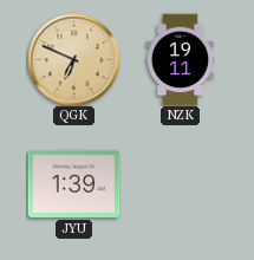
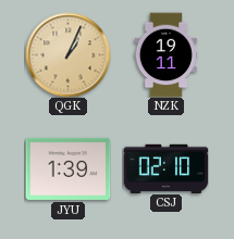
QGK: 6:49 -> 1:04
CSJ: none -> 02:10
